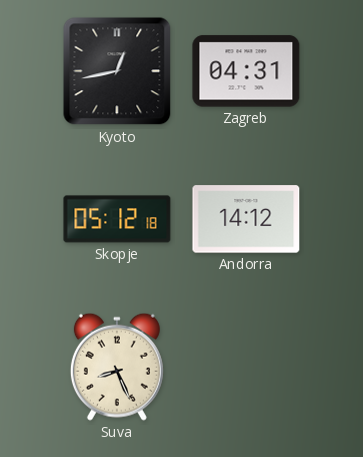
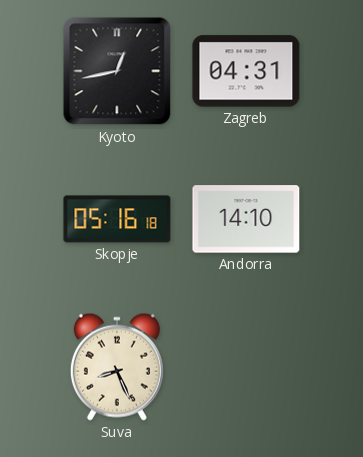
Skopje: 05:12 -> 05:16
Andorra: 14:12 -> 14:10
